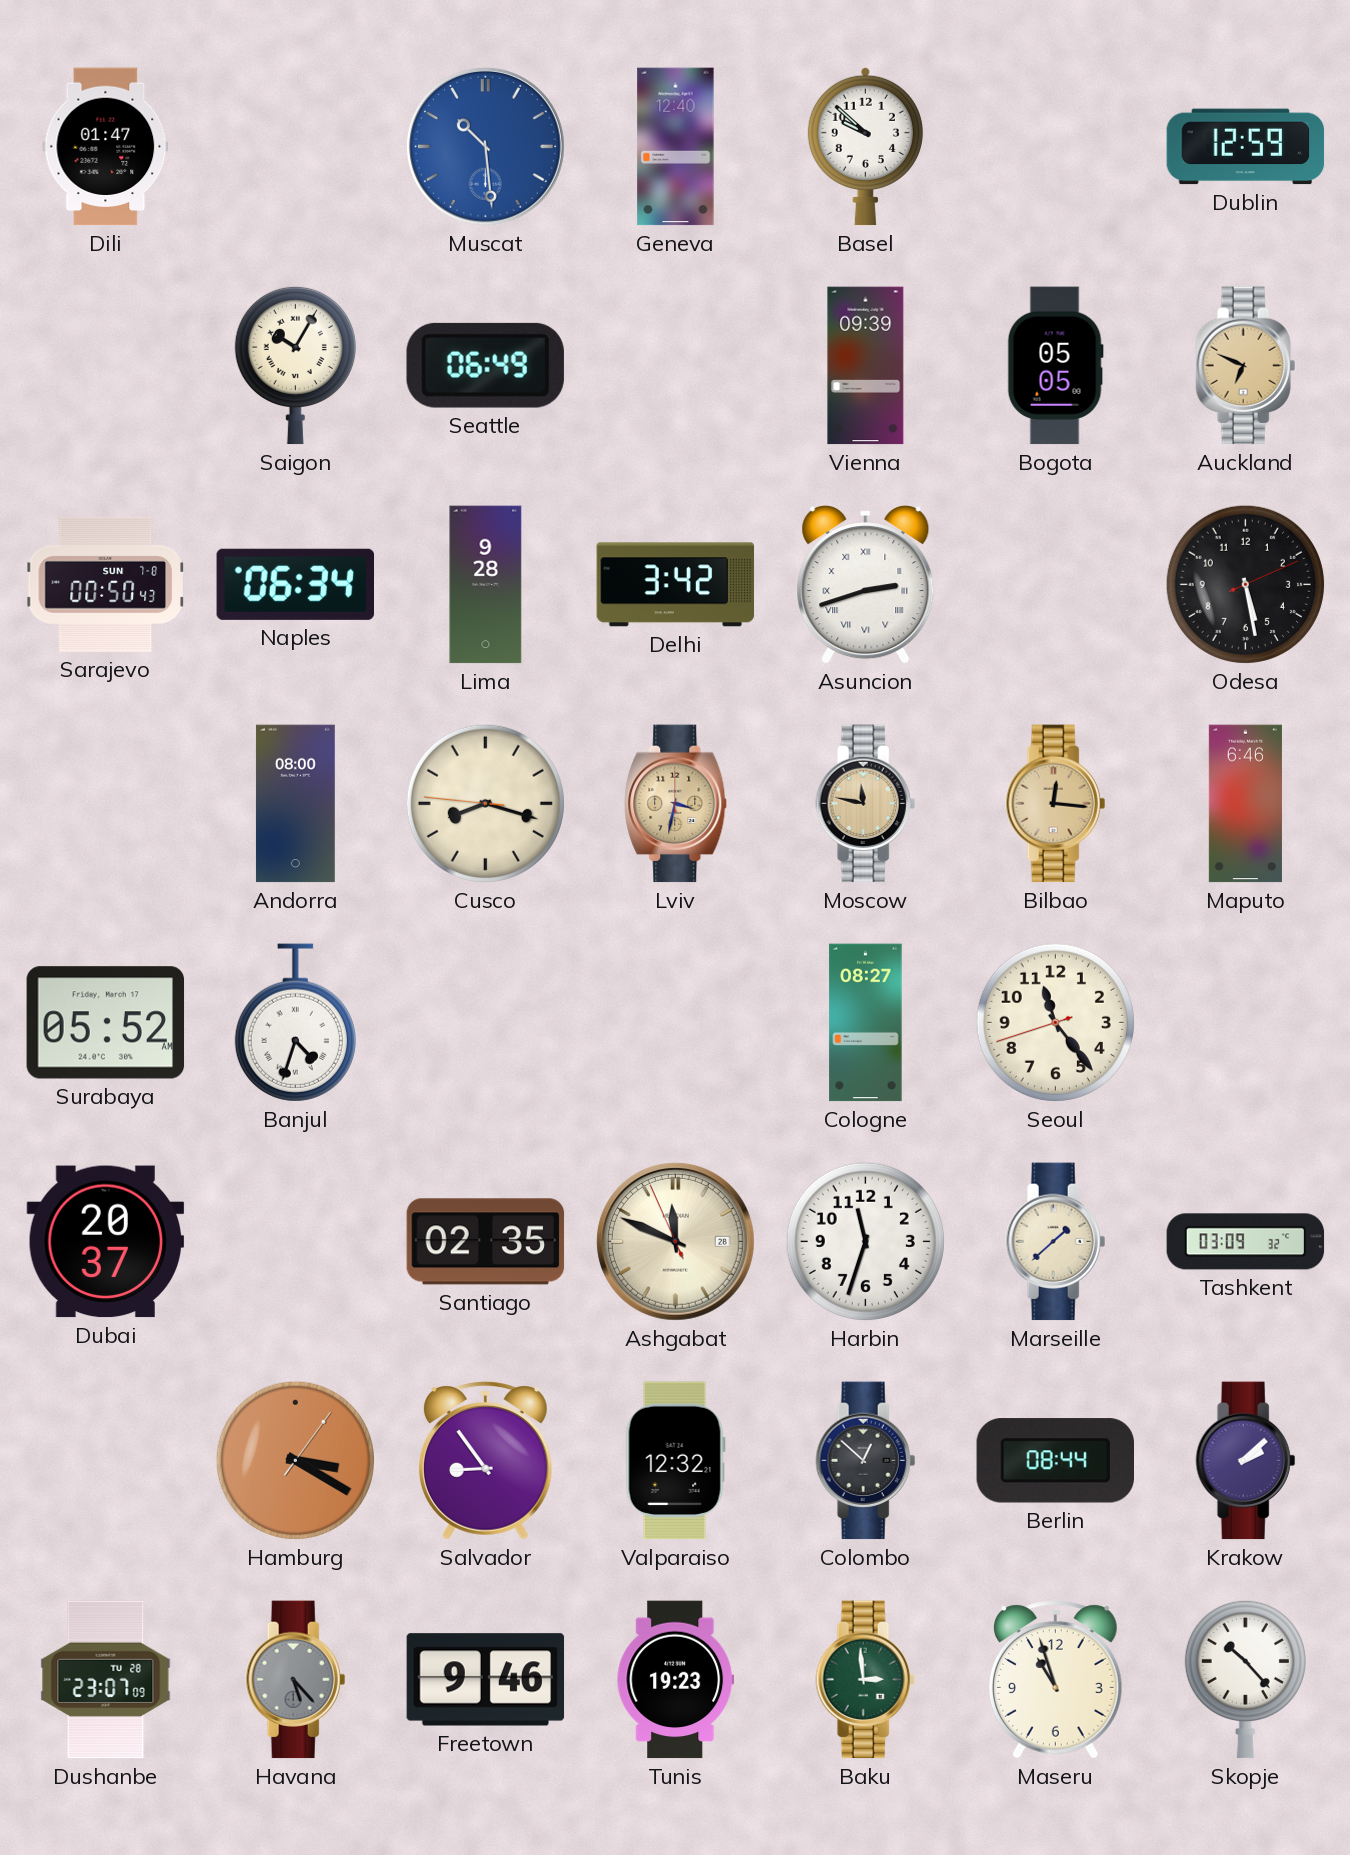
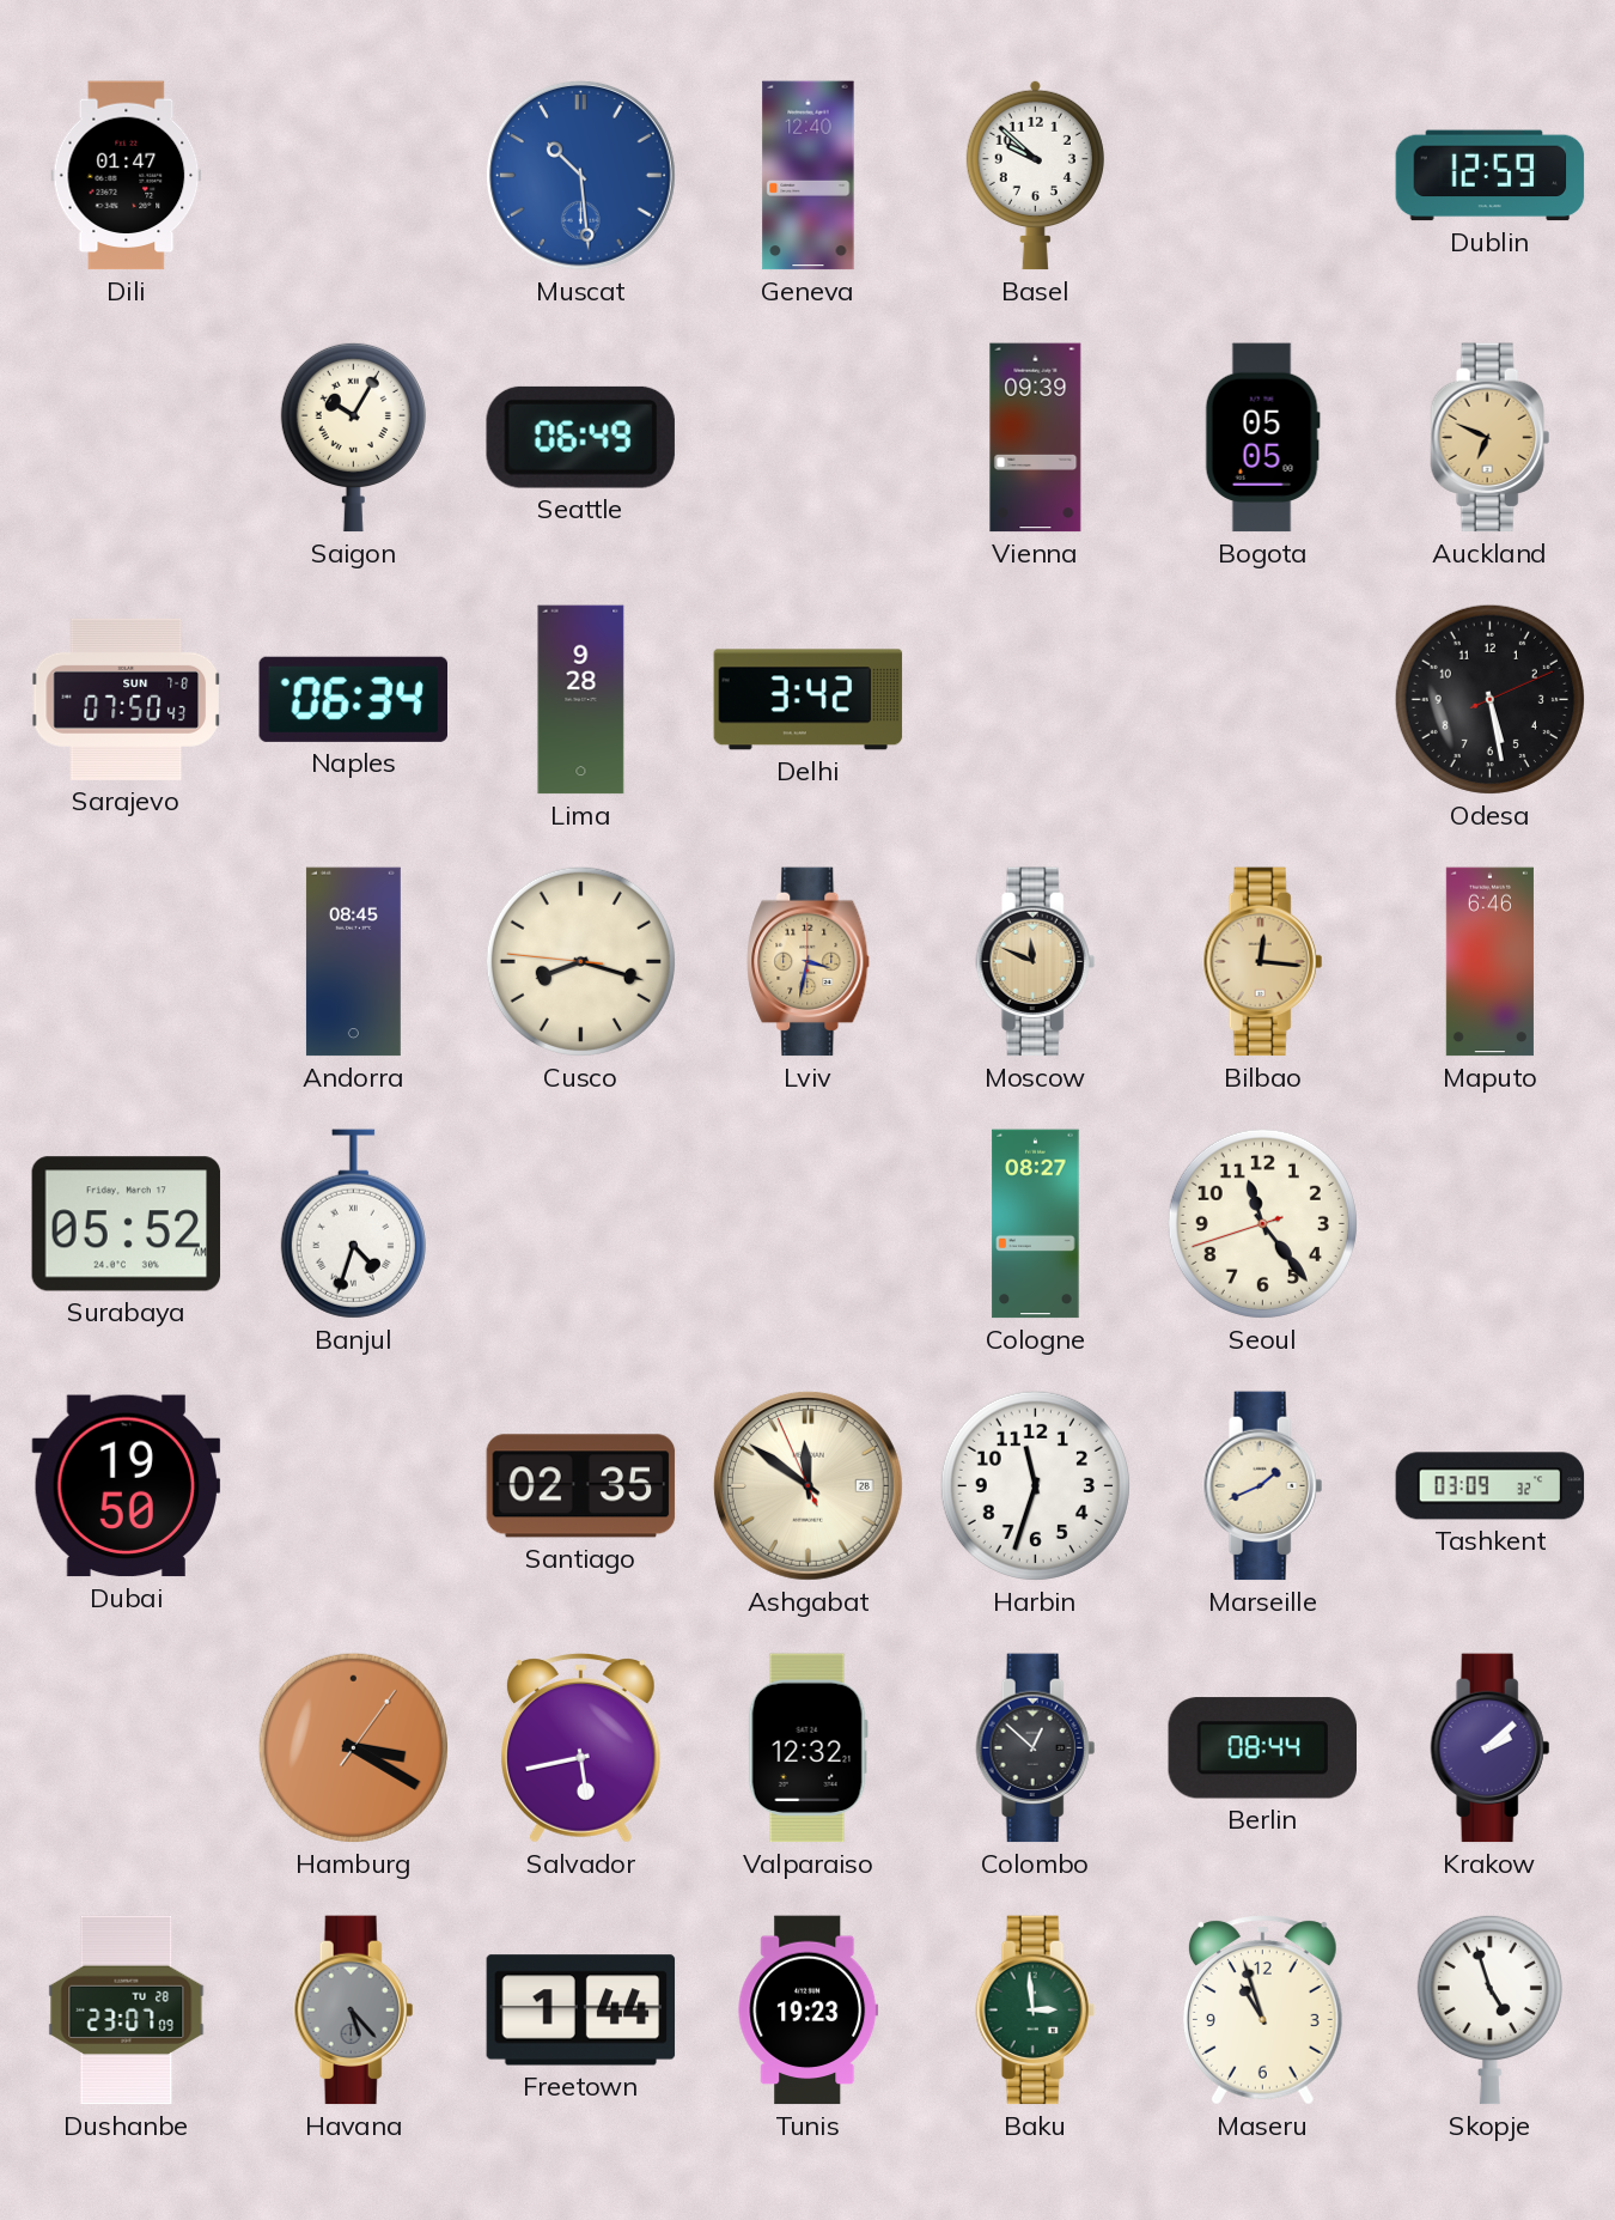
Sarajevo: 00:50 -> 07:50
Asuncion: 2:42 -> none
Andorra: 08:00 -> 08:45
Moscow: 11:47 -> 11:49
Dubai: 20:37 -> 19:50
Ashgabat: 11:48 -> 11:50
Marseille: 1:38 -> 1:41
Salvador: 8:54 -> 5:43
Freetown: 9:46 -> 1:44
Skopje: 10:23 -> 4:57
